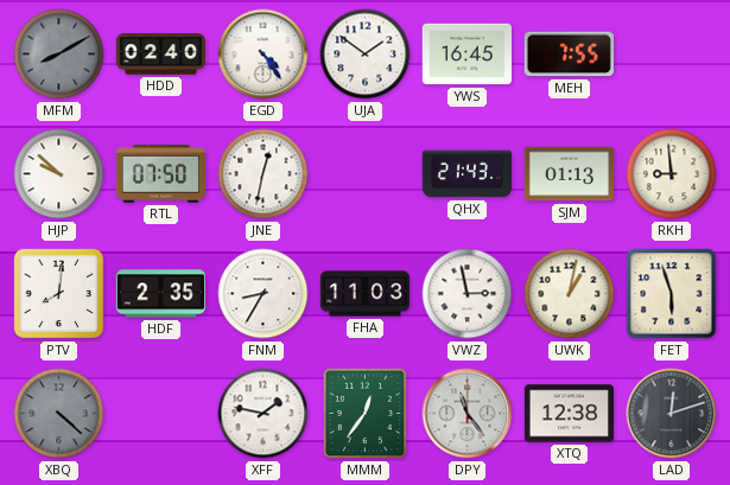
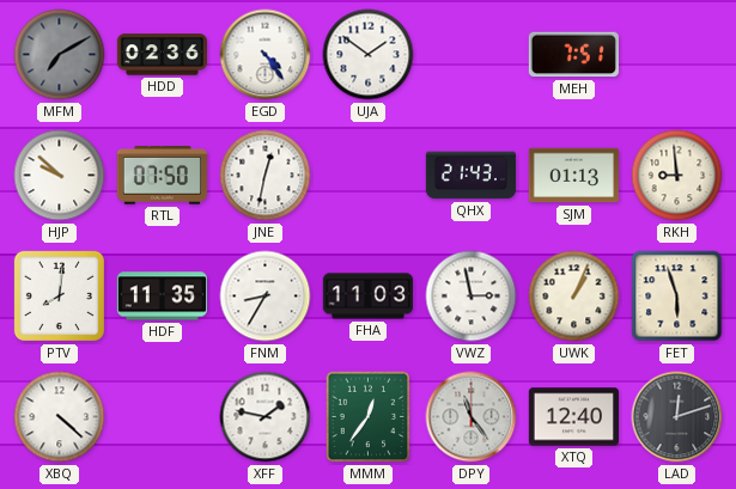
MFM: 8:10 -> 7:10
HDD: 02:40 -> 02:36
YWS: 16:45 -> none
MEH: 7:55 -> 7:51
HDF: 2:35 -> 11:35
UWK: 1:02 -> 1:04
XBQ dial: grey -> white
XTQ: 12:38 -> 12:40
